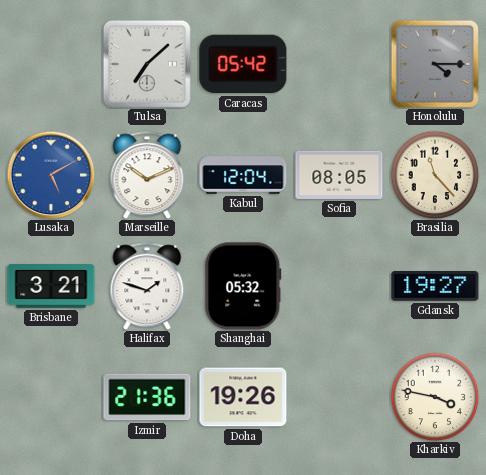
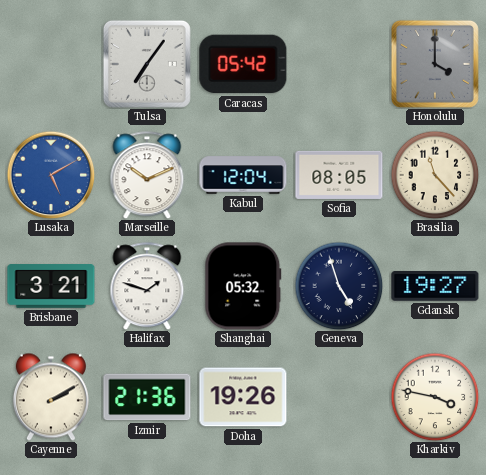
Tulsa: 7:08 -> 7:06
Honolulu: 4:15 -> 4:00
Geneva: none -> 4:57
Cayenne: none -> 2:10
